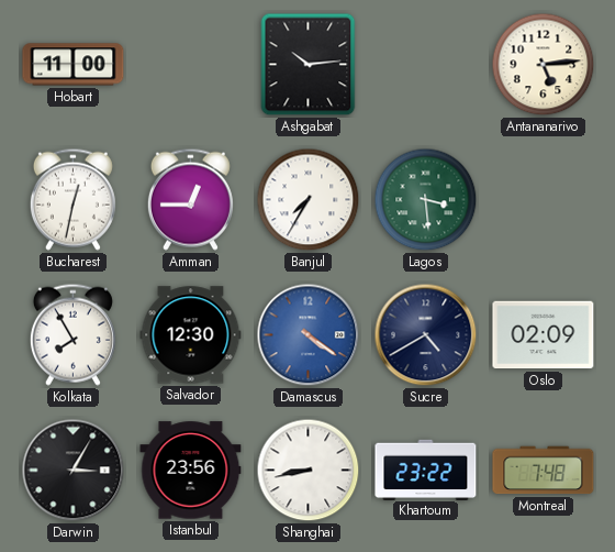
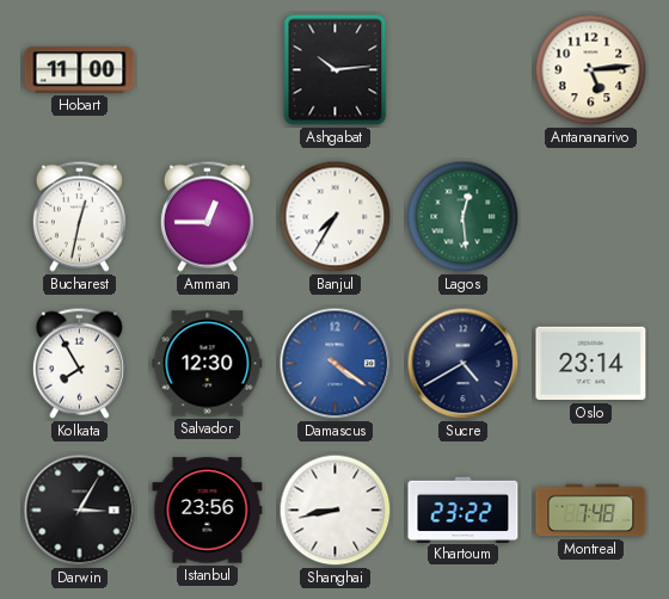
Lagos: 3:29 -> 12:29
Oslo: 02:09 -> 23:14
